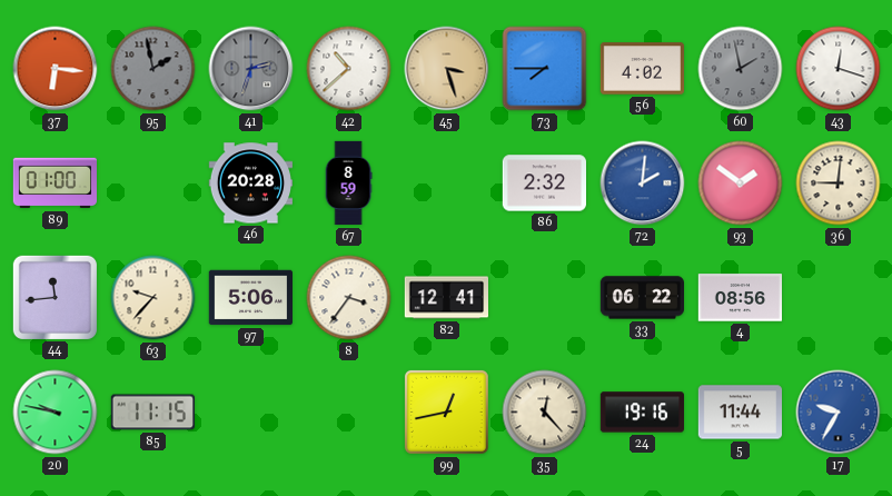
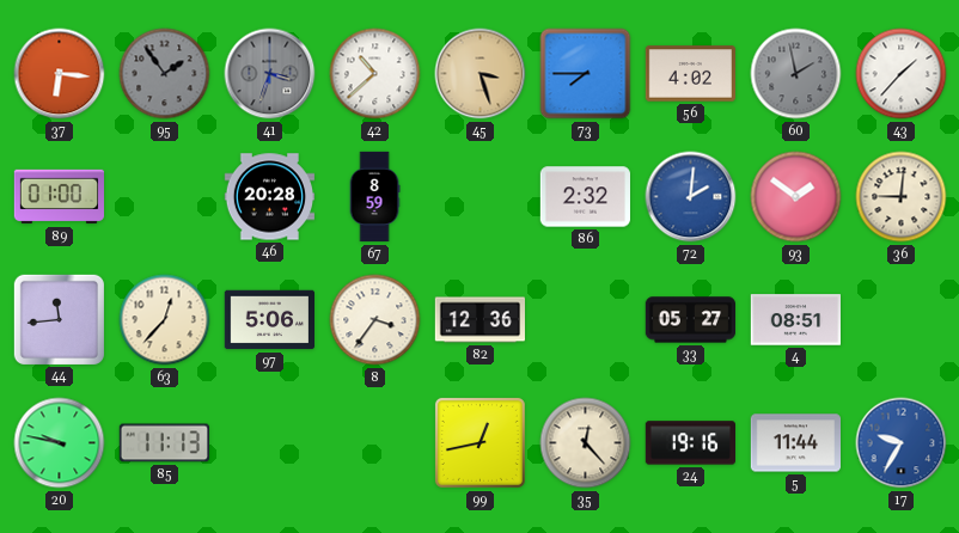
95: 1:58 -> 1:54
41: 2:33 -> 3:33
43: 12:18 -> 1:37
63: 9:37 -> 12:37
82: 12:41 -> 12:36
33: 06:22 -> 05:27
4: 08:56 -> 08:51
85: 11:15 -> 11:13
